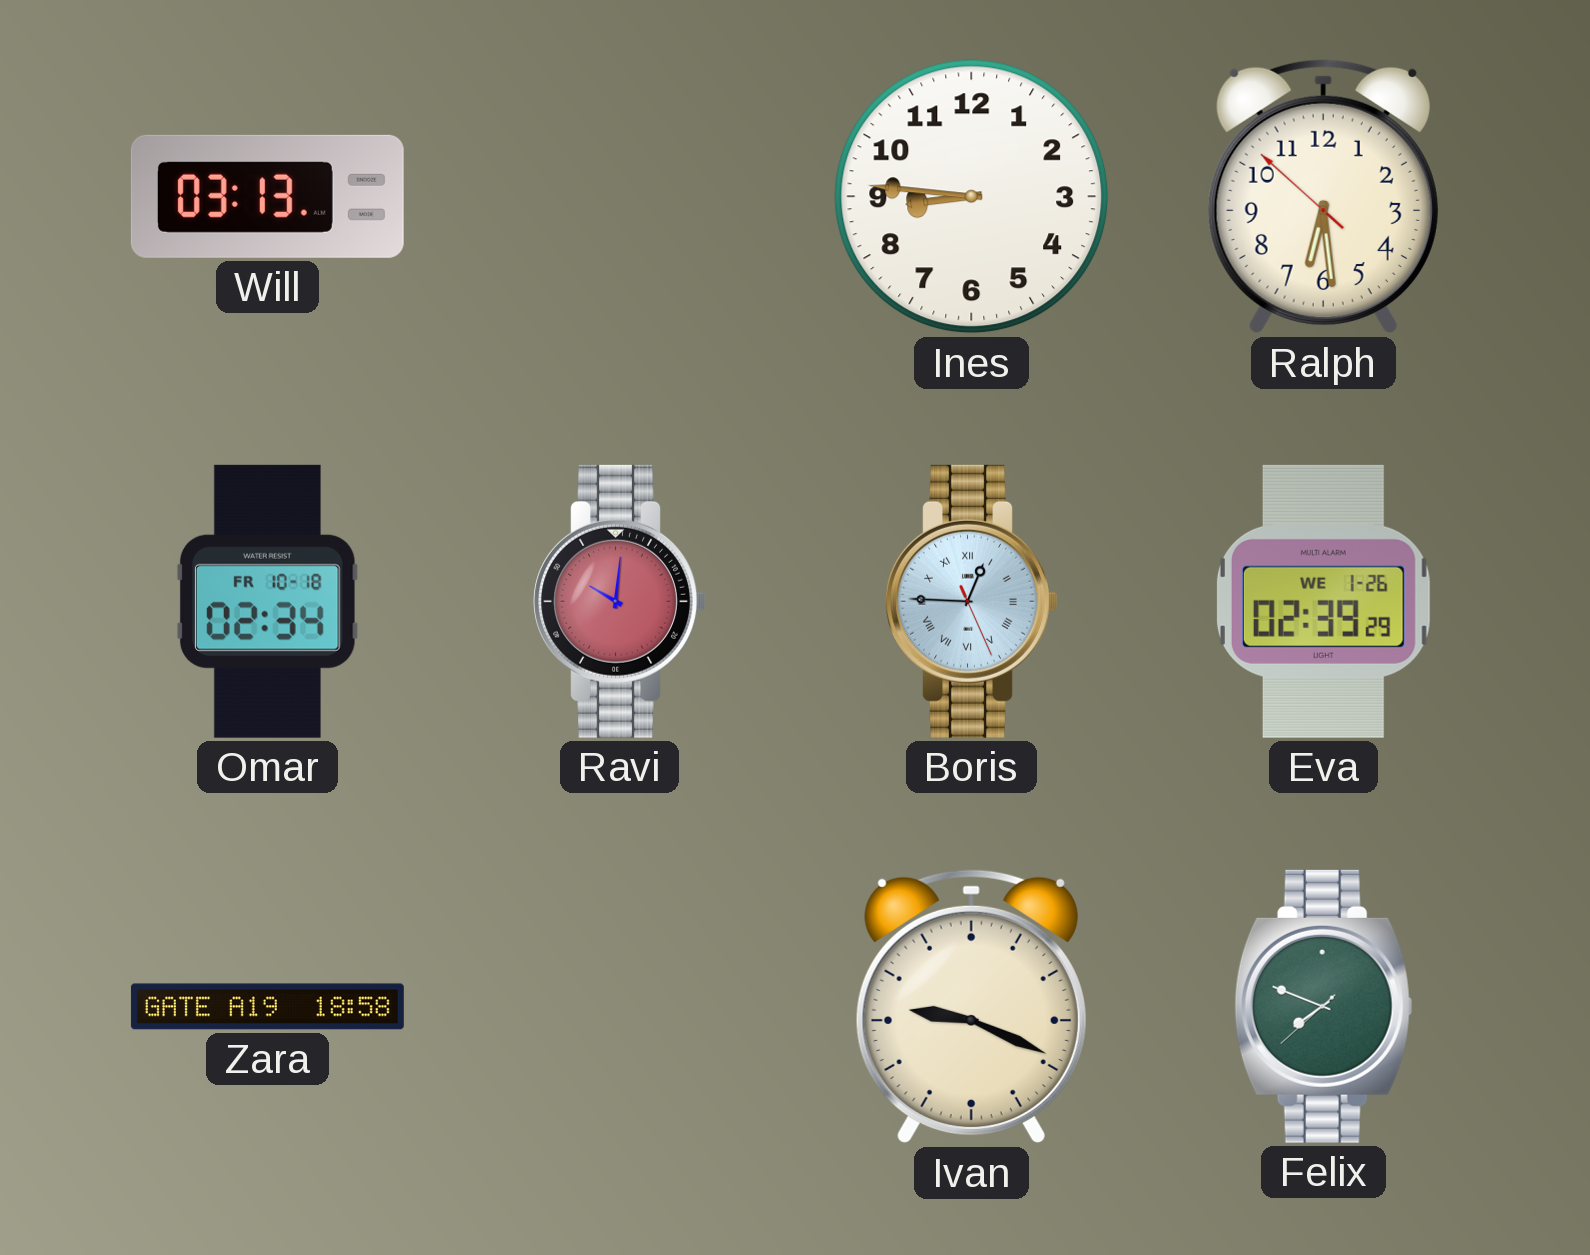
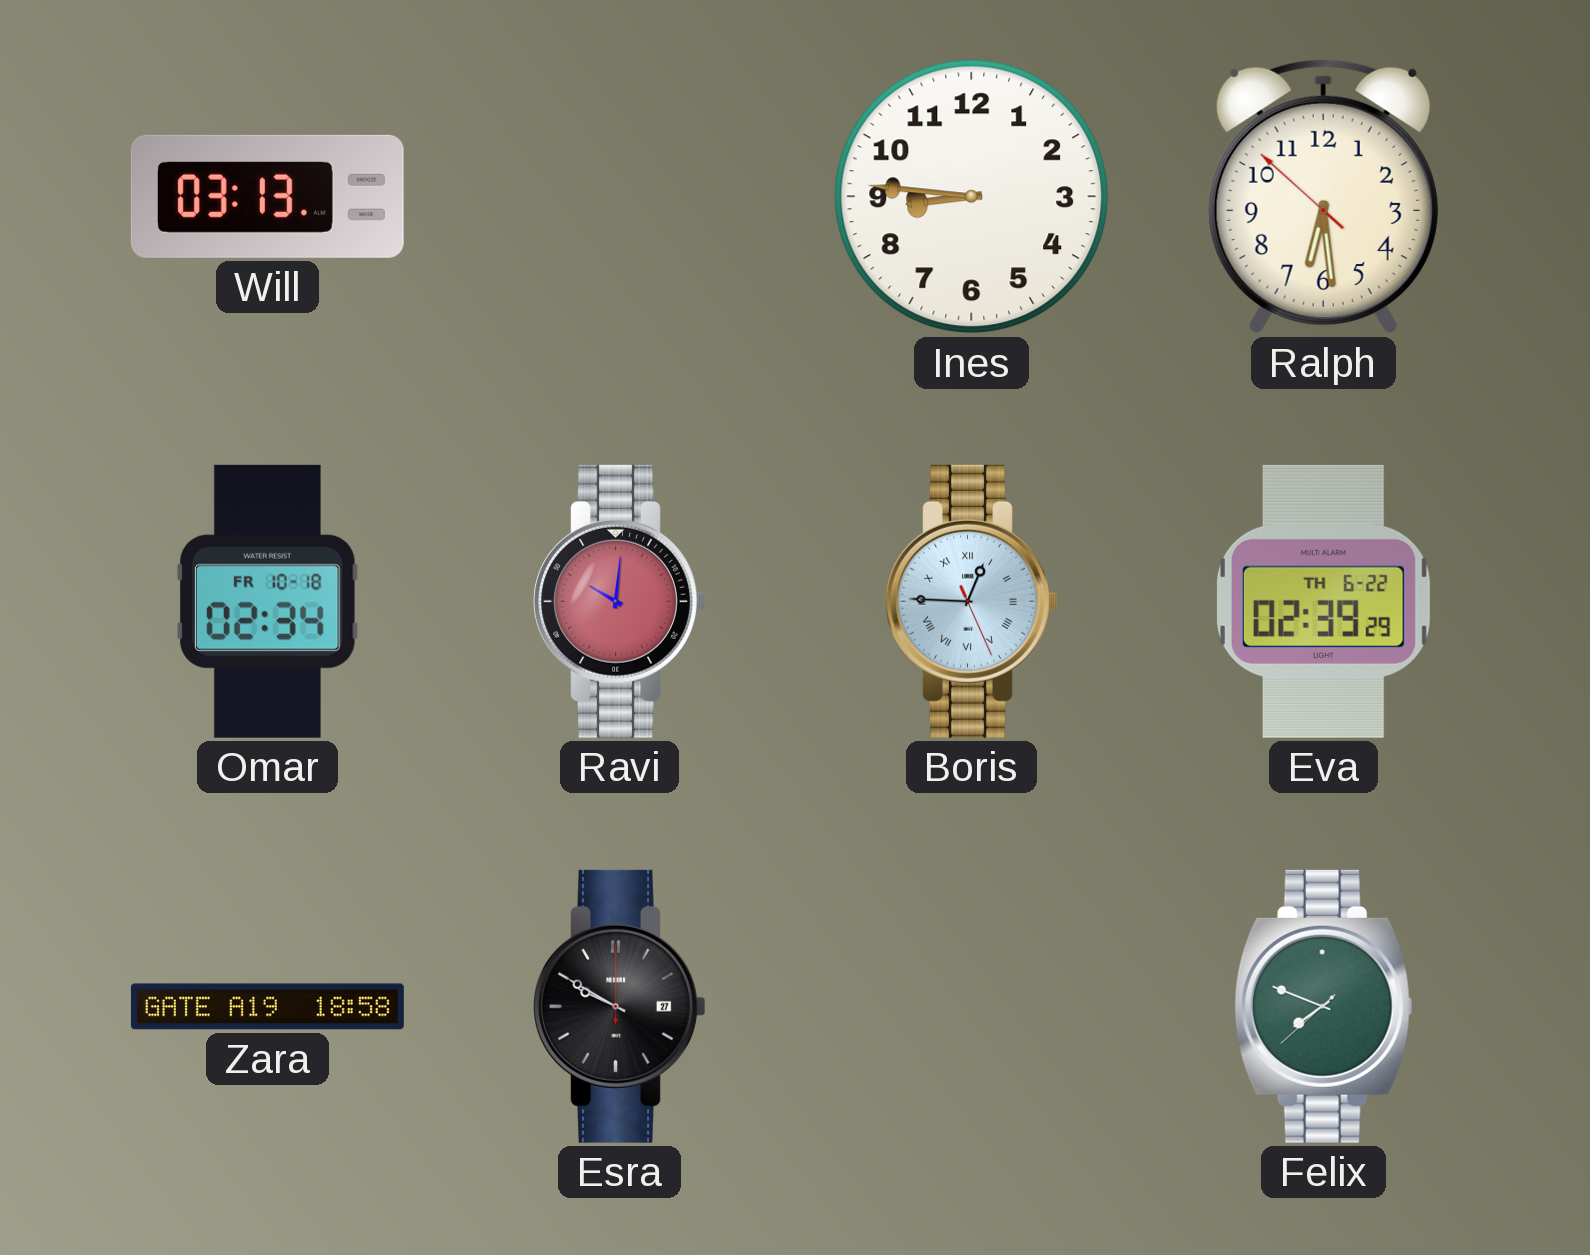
Eva date: WE 1-26 -> TH 6-22
Esra: none -> 9:50
Ivan: 9:19 -> none
